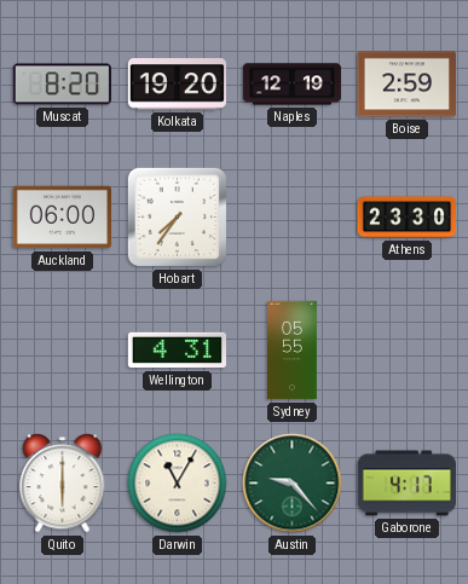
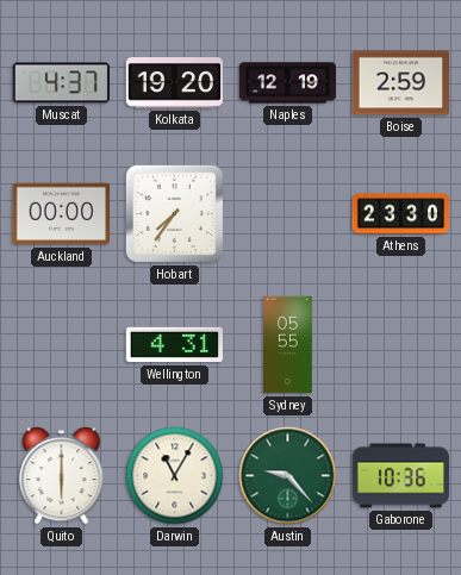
Muscat: 8:20 -> 4:37
Auckland: 06:00 -> 00:00
Gaborone: 4:17 -> 10:36
